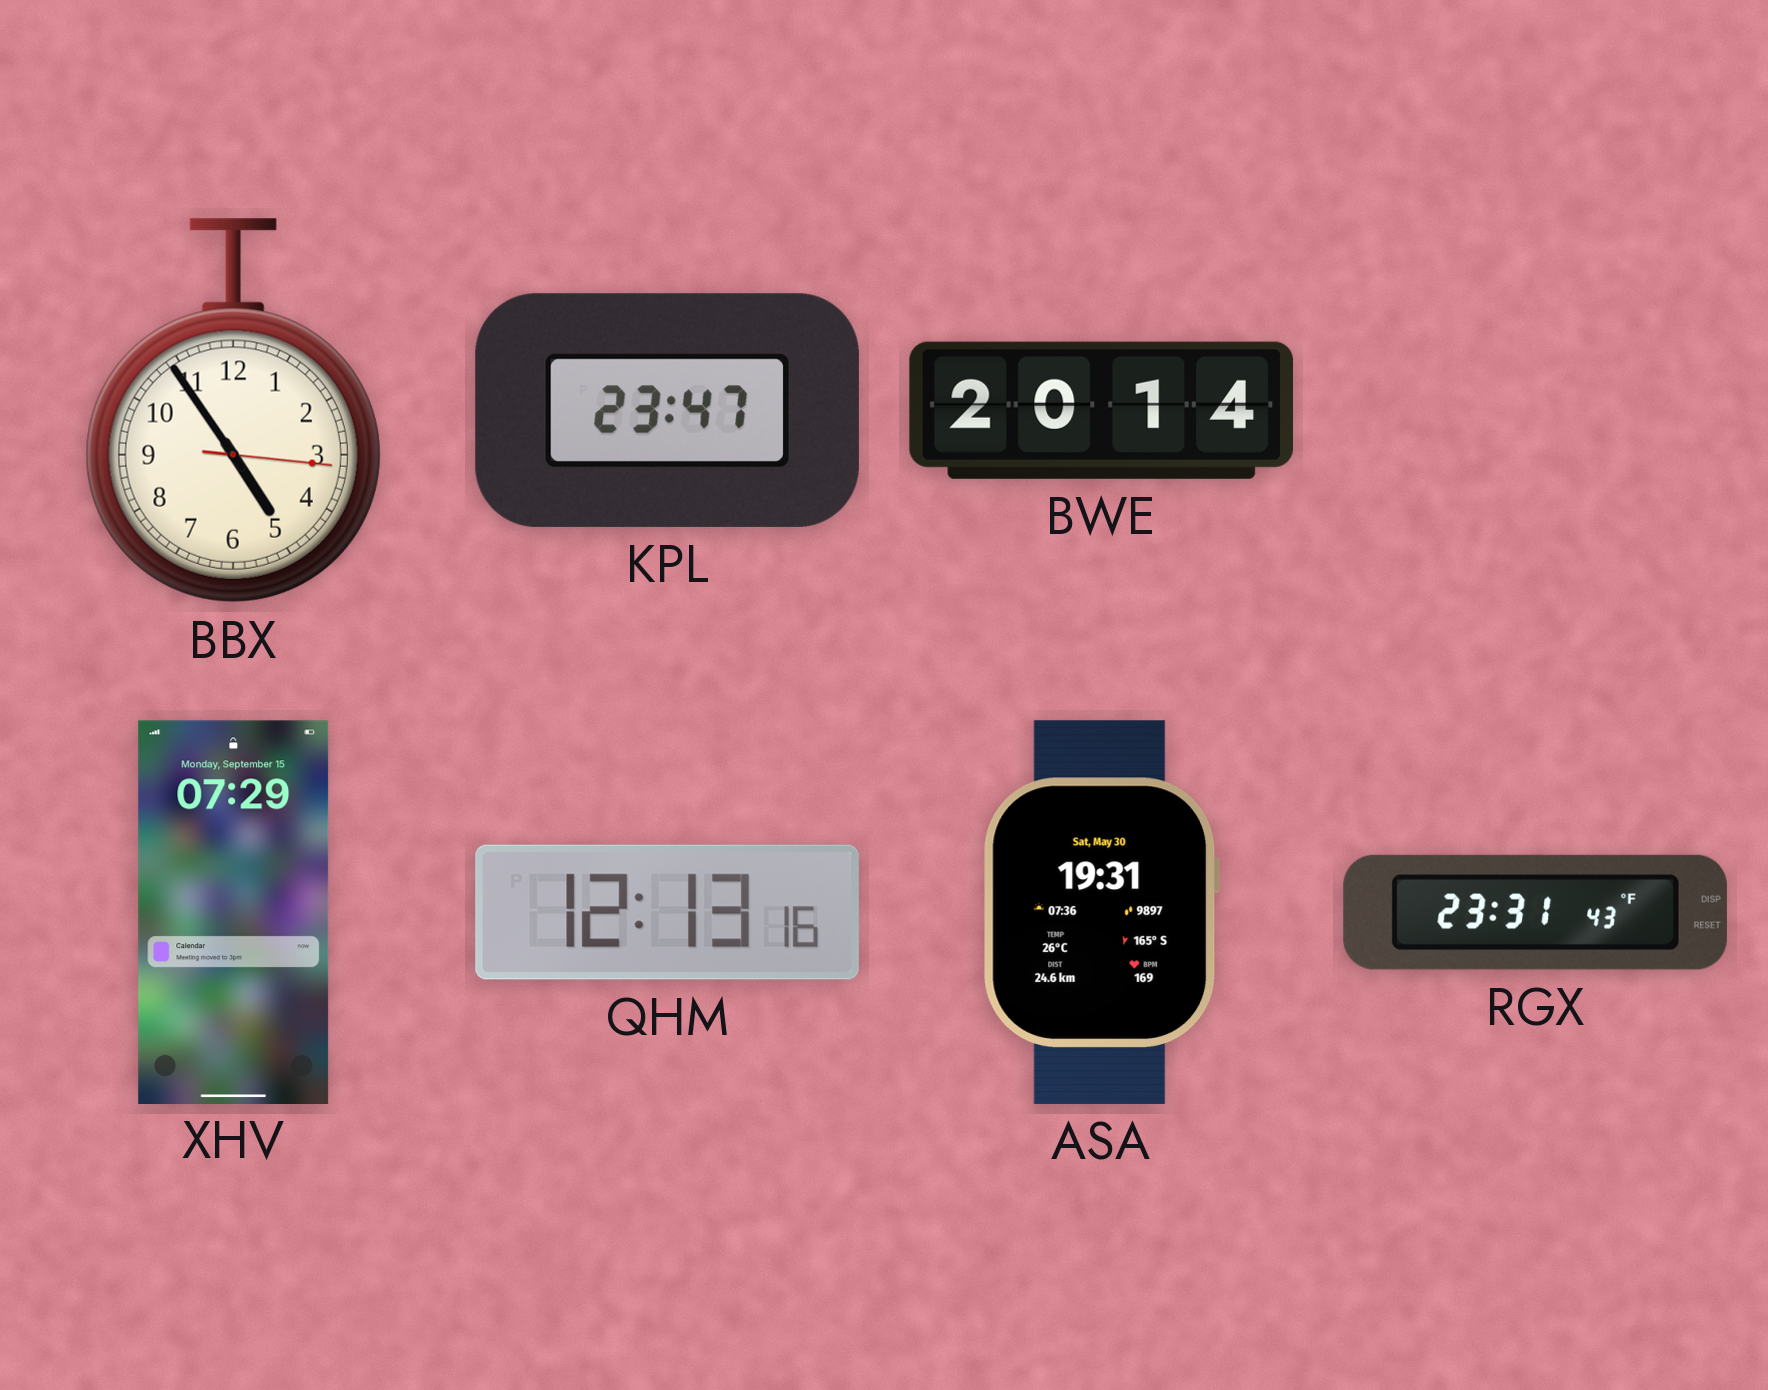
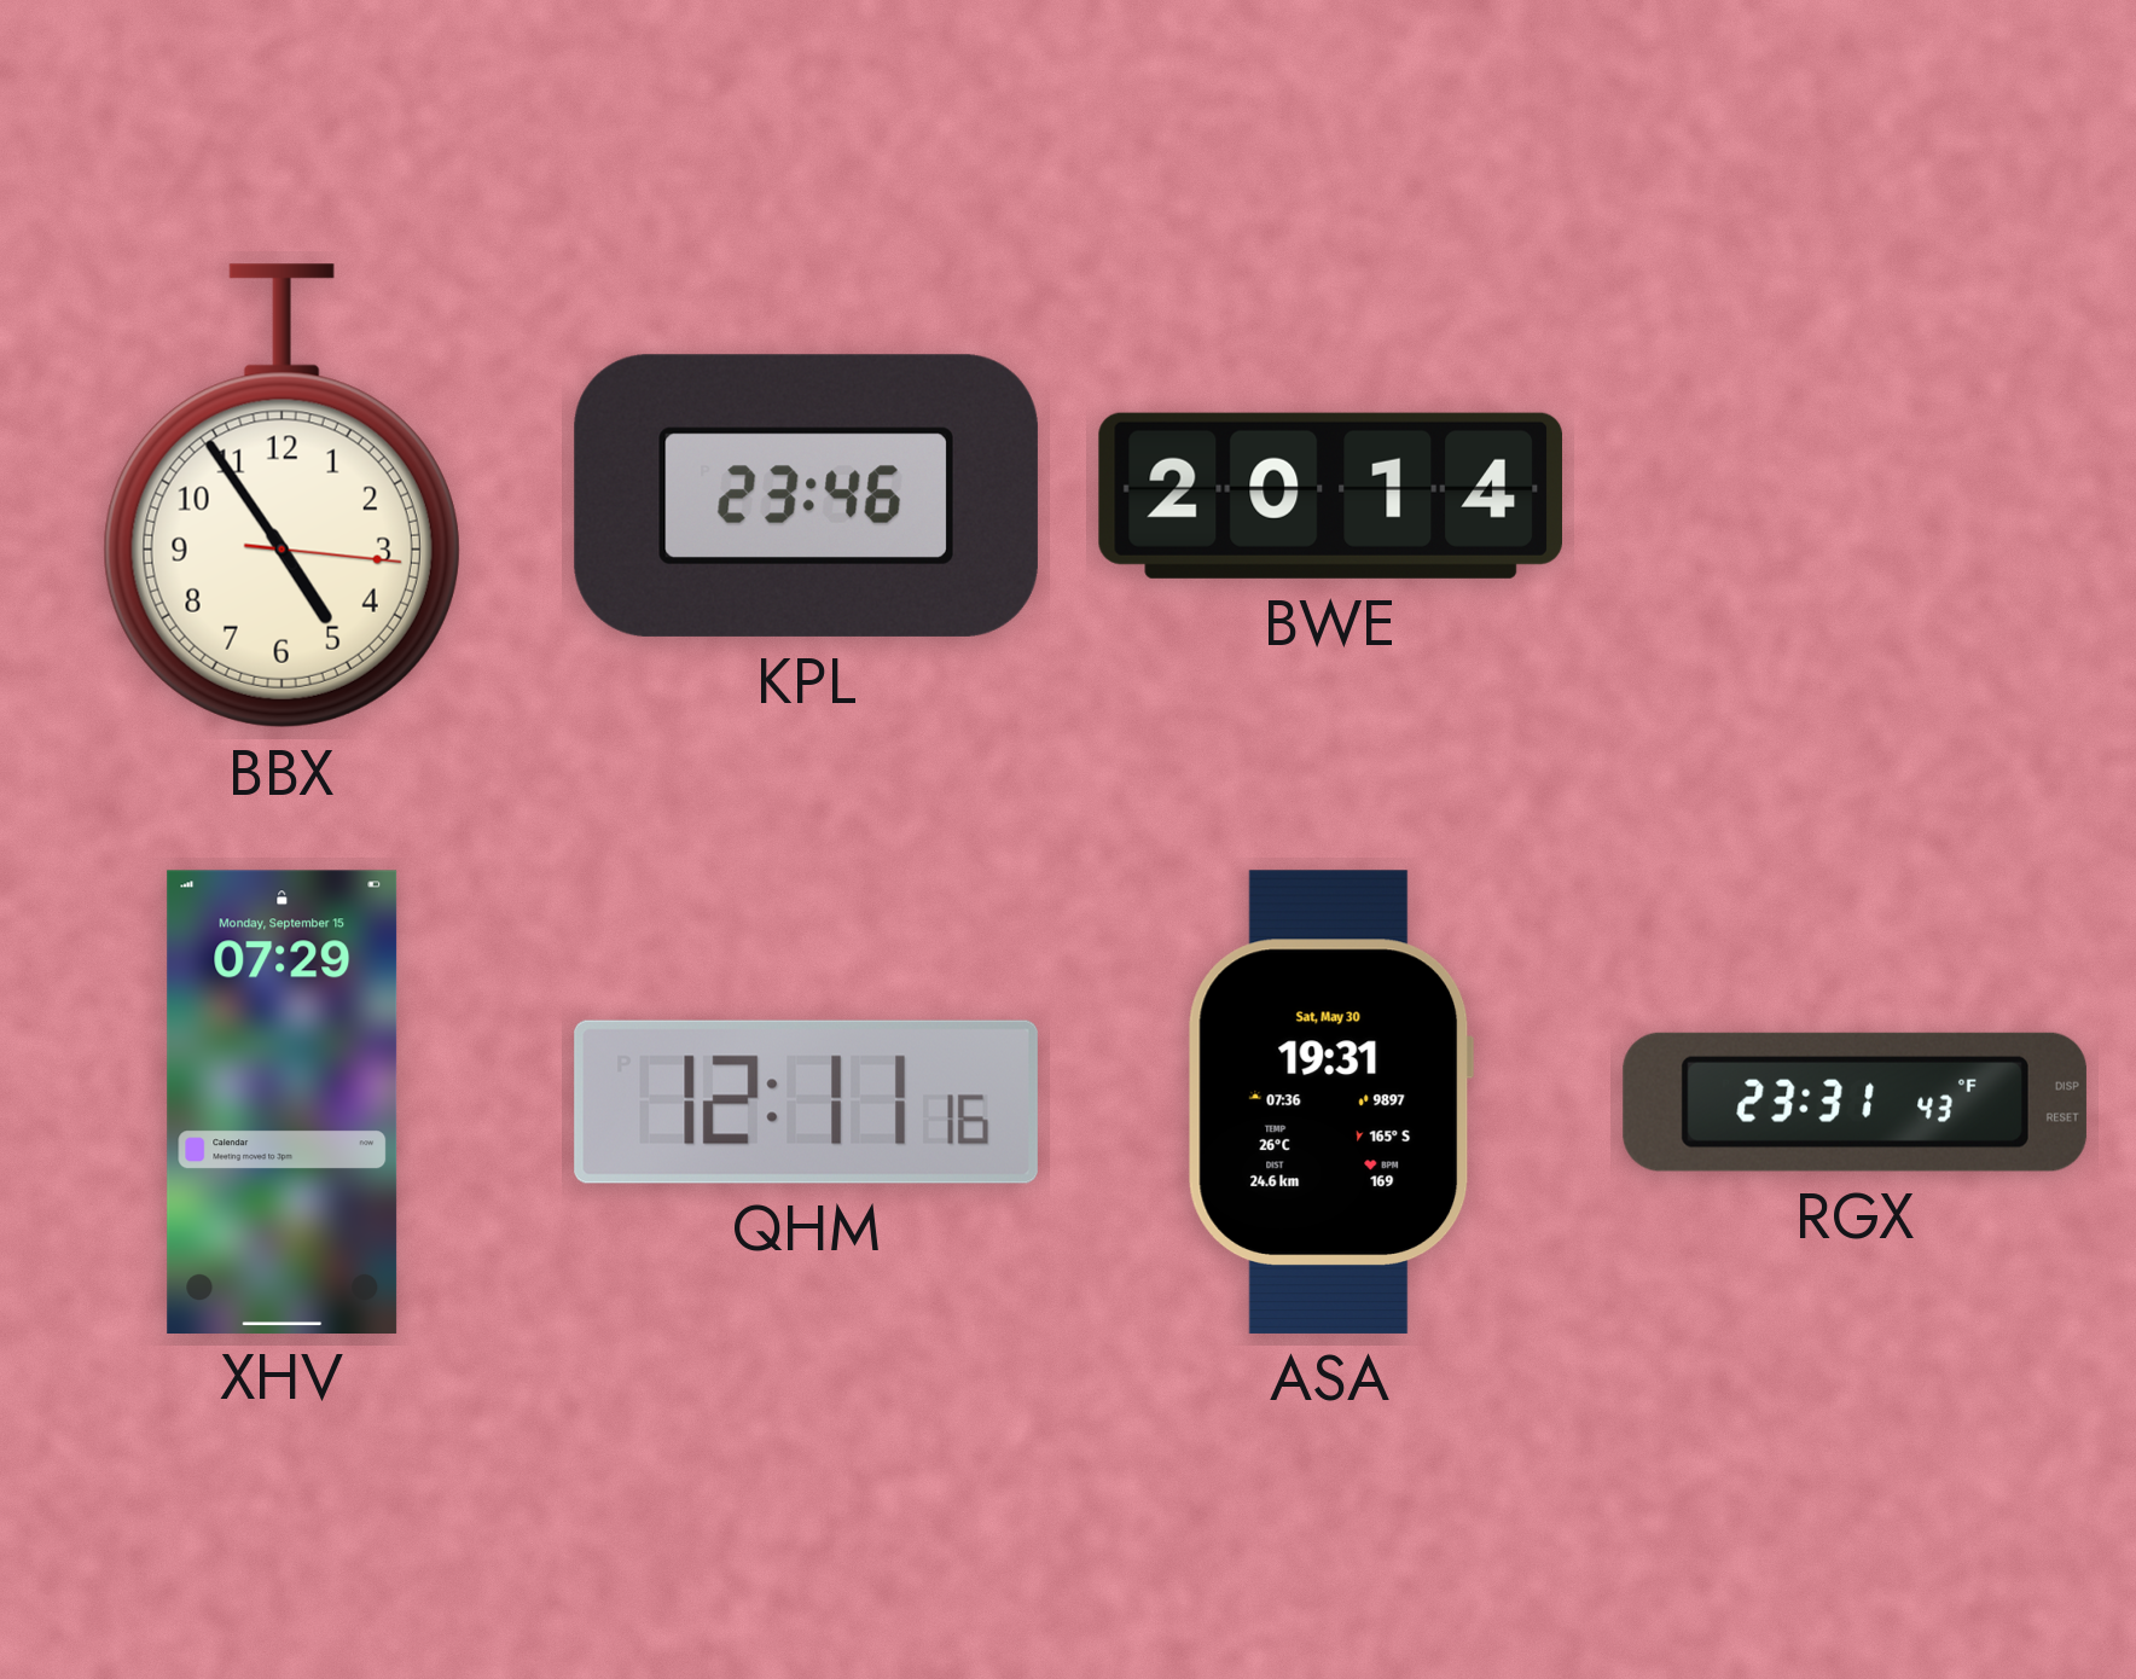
KPL: 23:47 -> 23:46
QHM: 12:13 -> 12:11
